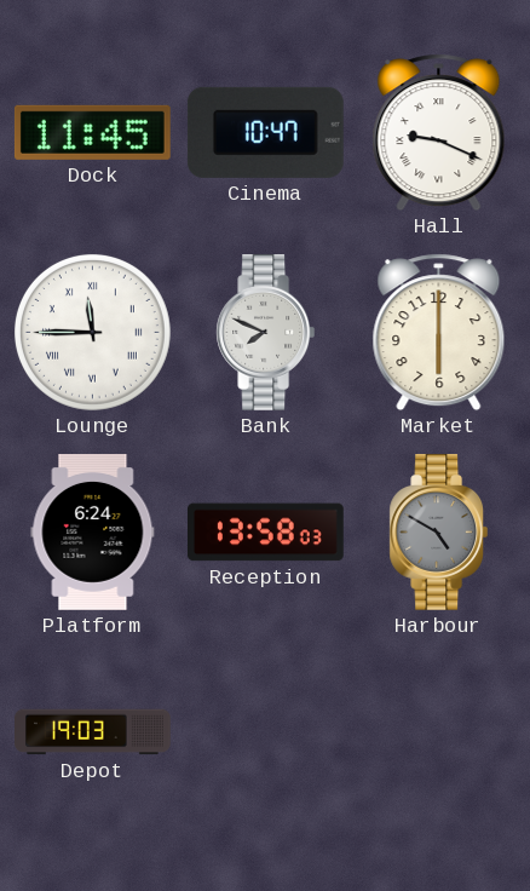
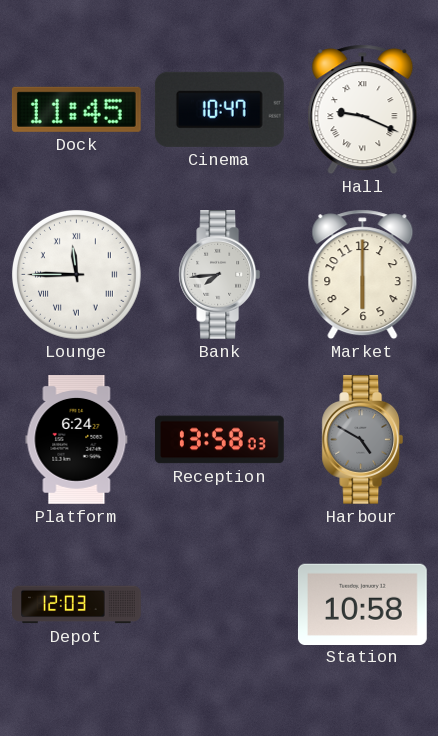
Bank: 7:49 -> 7:44
Depot: 19:03 -> 12:03
Station: none -> 10:58
